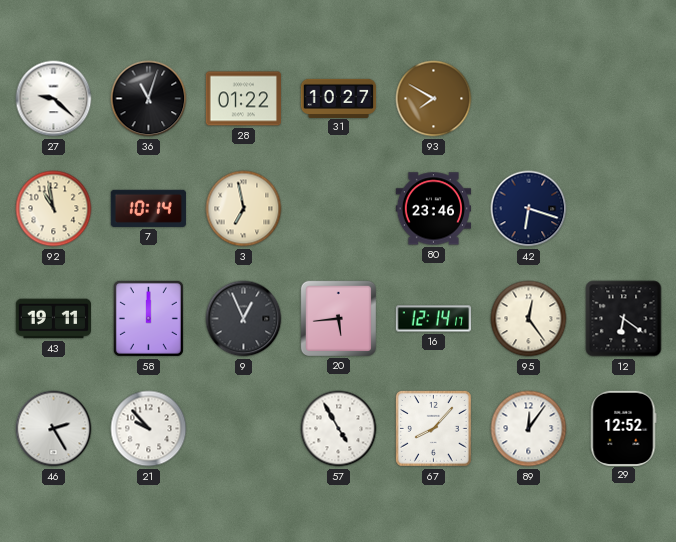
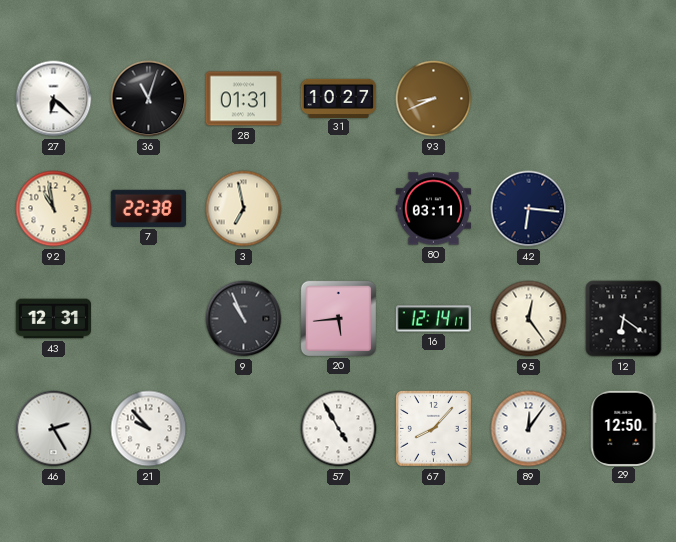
27: 9:22 -> 6:22
28: 01:22 -> 01:31
93: 7:50 -> 8:41
7: 10:14 -> 22:38
80: 23:46 -> 03:11
42: 6:18 -> 6:16
43: 19:11 -> 12:31
58: 12:00 -> none
9: 12:56 -> 10:56
29: 12:52 -> 12:50
